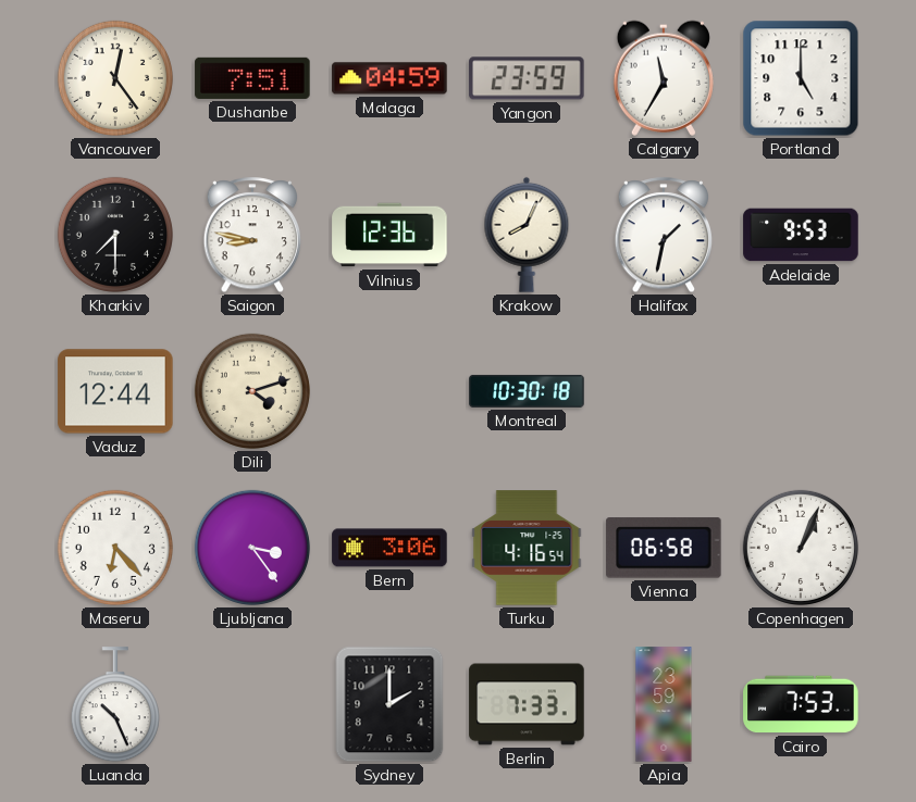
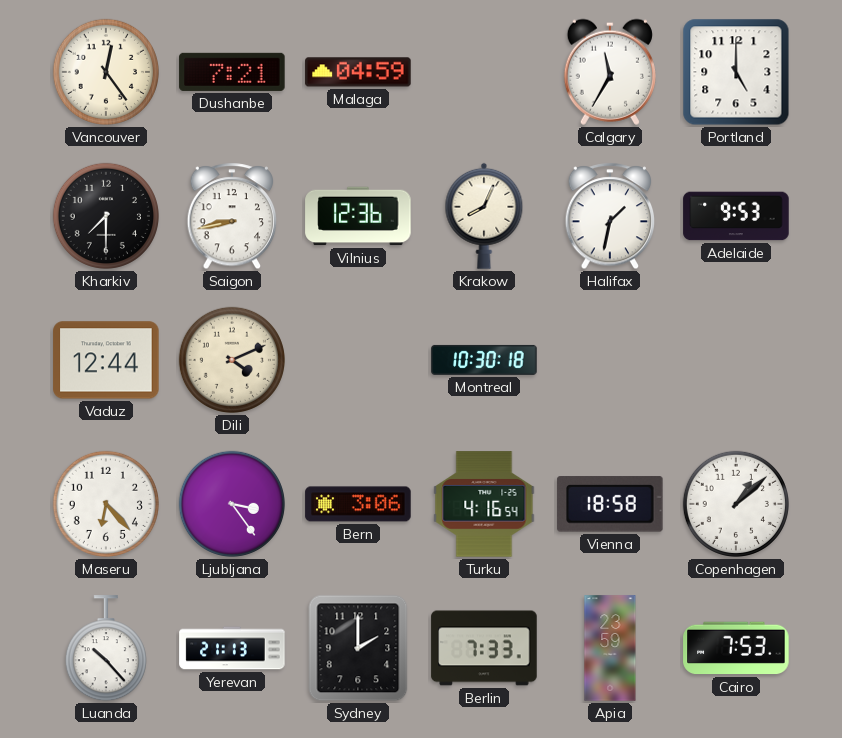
Dushanbe: 7:51 -> 7:21
Yangon: 23:59 -> none
Saigon: 8:47 -> 8:43
Dili: 4:12 -> 4:11
Vienna: 06:58 -> 18:58
Copenhagen: 1:04 -> 1:08
Luanda: 10:26 -> 10:23
Yerevan: none -> 21:13
